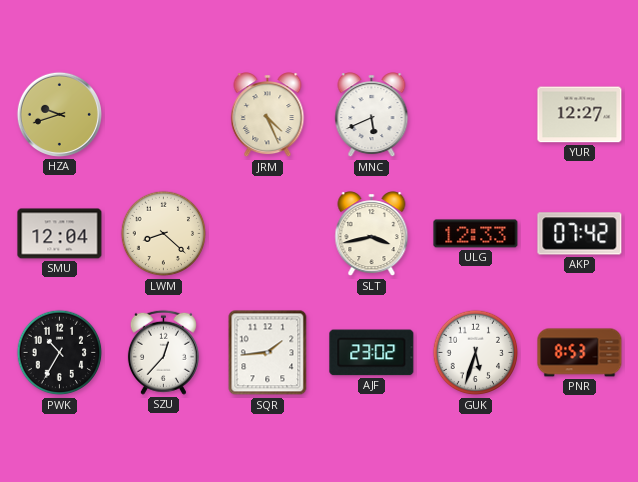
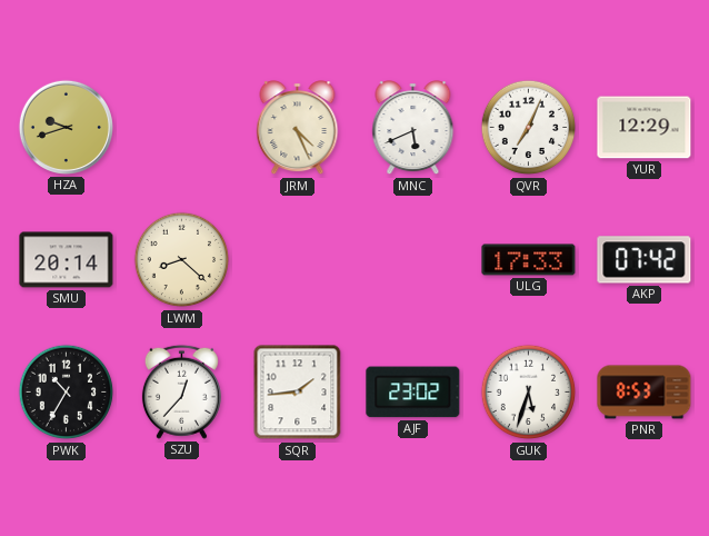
QVR: none -> 7:04
YUR: 12:27 -> 12:29
SMU: 12:04 -> 20:14
SLT: 3:43 -> none
ULG: 12:33 -> 17:33
